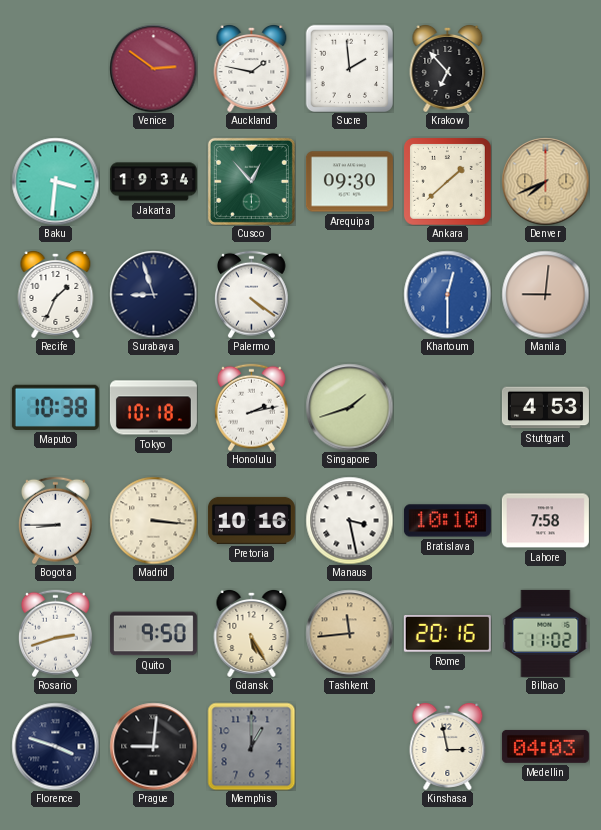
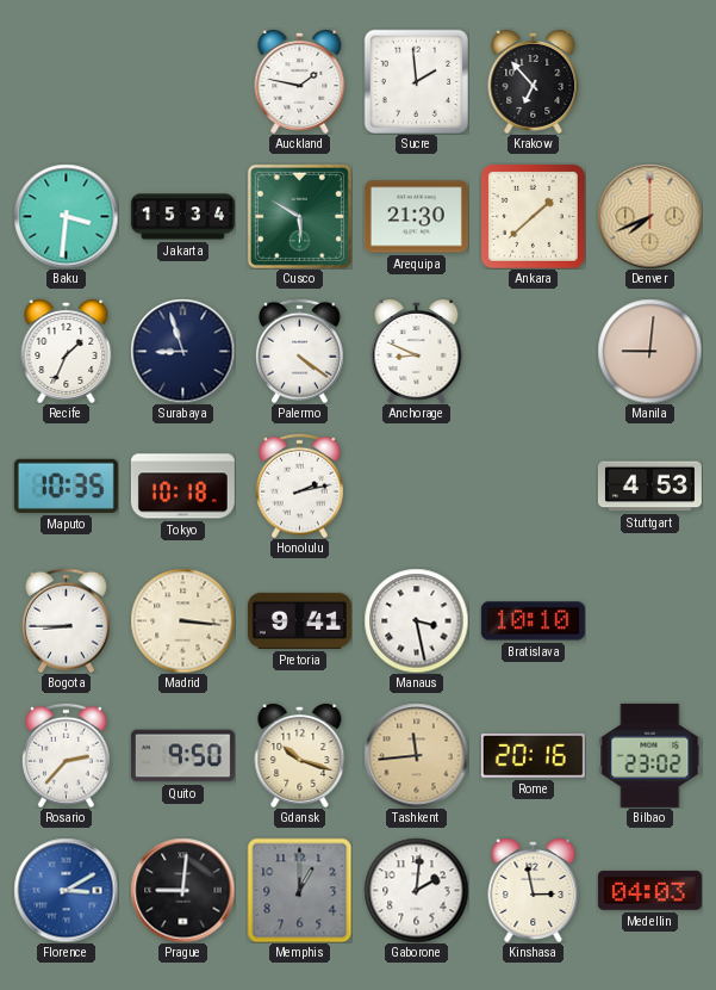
Venice: 2:51 -> none
Jakarta: 19:34 -> 15:34
Cusco: 12:53 -> 5:50
Arequipa: 09:30 -> 21:30
Anchorage: none -> 8:49
Khartoum: 12:30 -> none
Maputo: 10:38 -> 10:35
Singapore: 1:42 -> none
Pretoria: 10:16 -> 9:41
Lahore: 7:58 -> none
Rosario: 2:42 -> 2:37
Gdansk: 5:25 -> 10:18
Bilbao: 11:02 -> 23:02
Florence: 3:48 -> 3:10
Florence dial: navy -> blue
Gaborone: none -> 2:01
